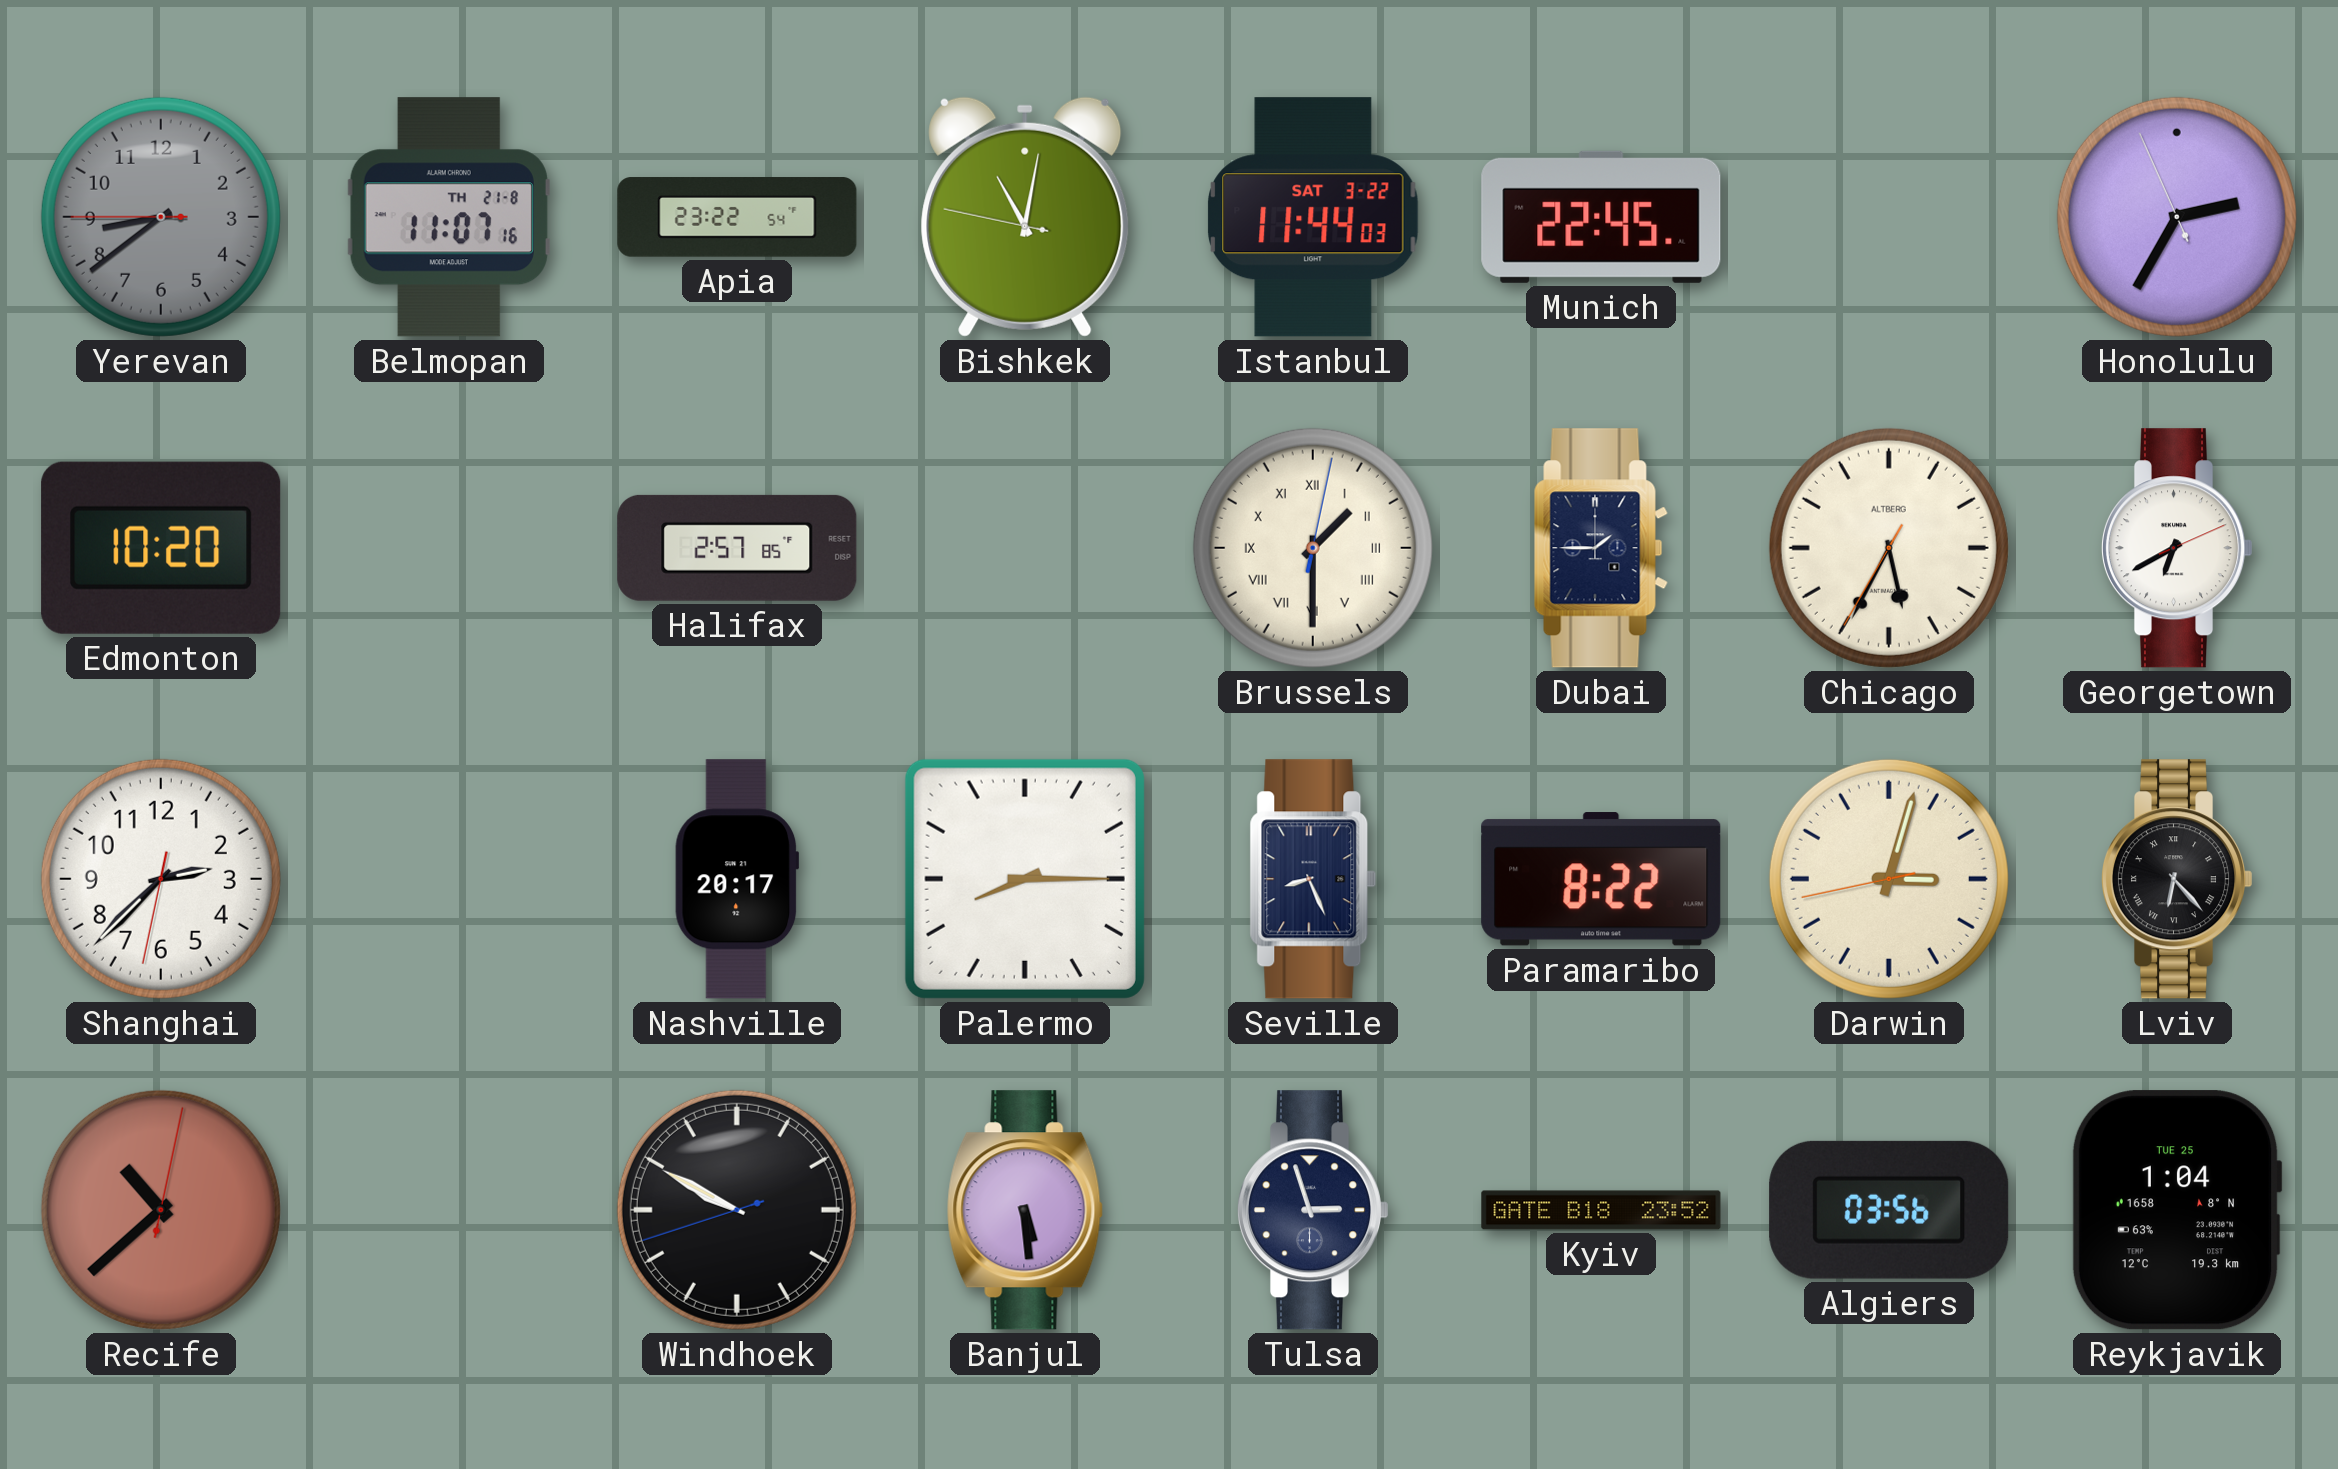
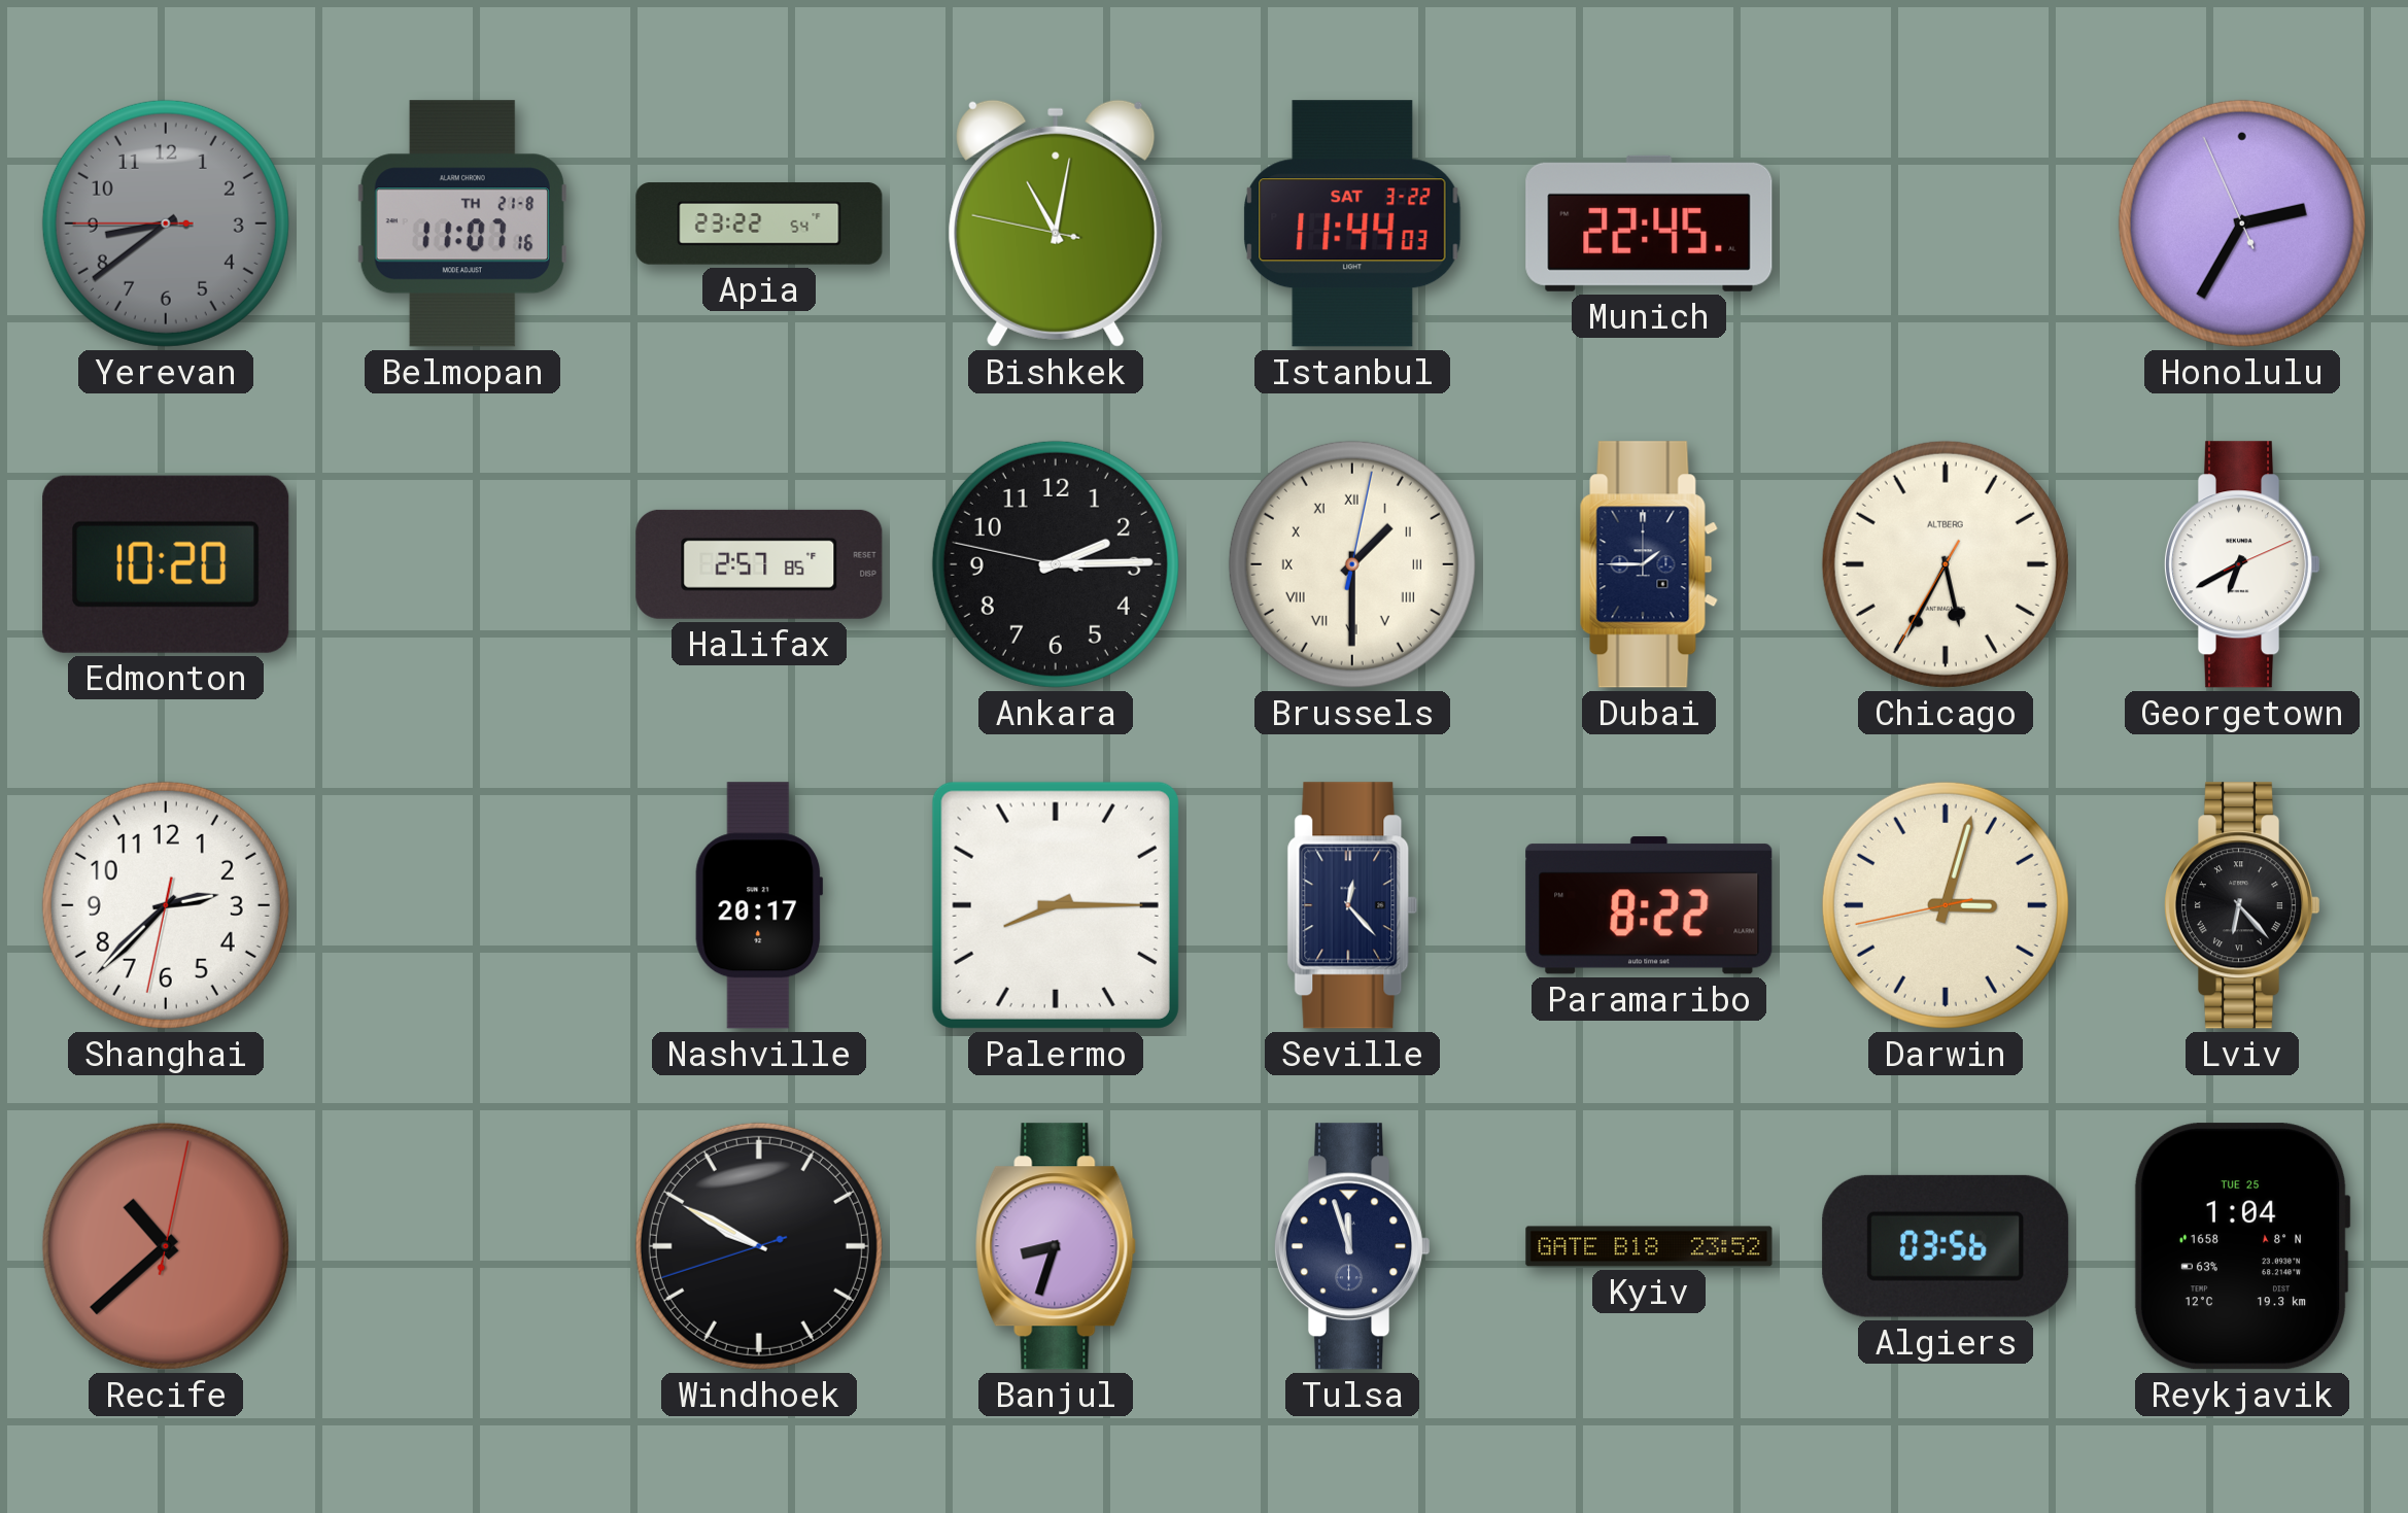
Ankara: none -> 2:14
Seville: 8:26 -> 12:23
Banjul: 5:29 -> 8:33
Tulsa: 2:57 -> 11:57
